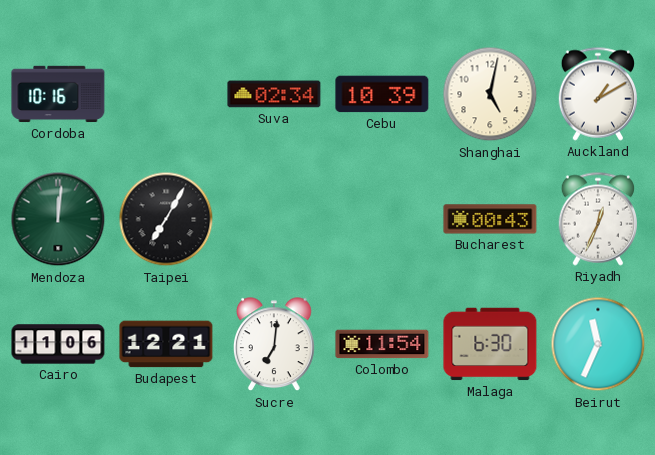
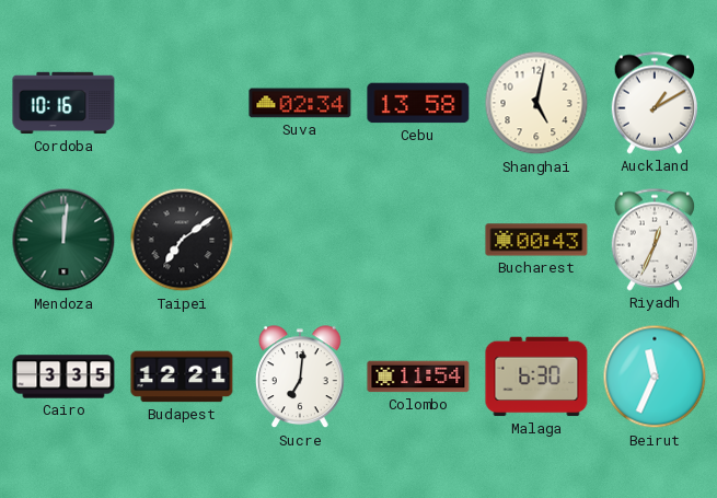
Cebu: 10:39 -> 13:58
Taipei: 7:05 -> 7:09
Cairo: 11:06 -> 3:35
